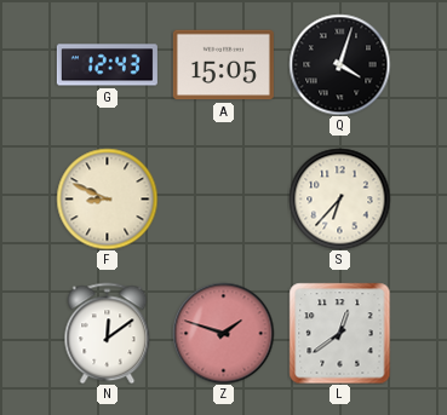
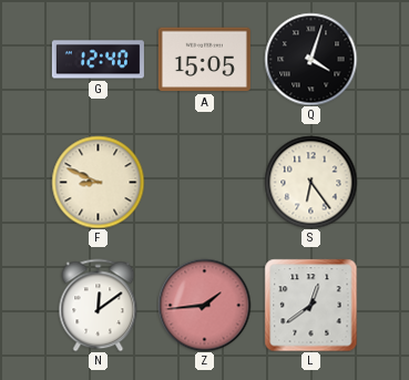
G: 12:43 -> 12:40
S: 6:37 -> 6:24
Z: 1:48 -> 1:44
